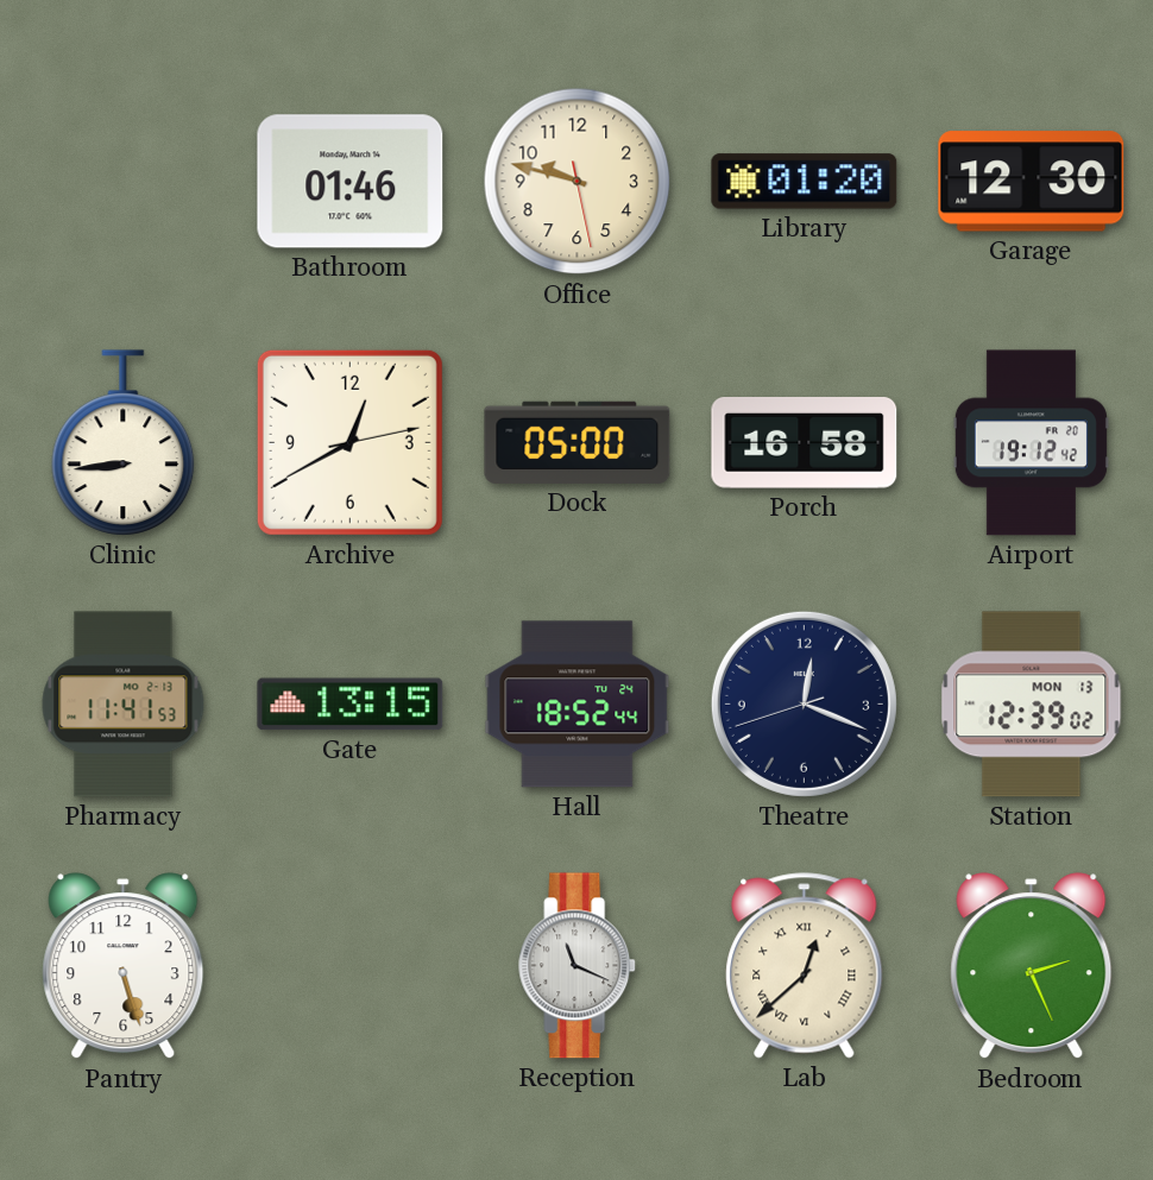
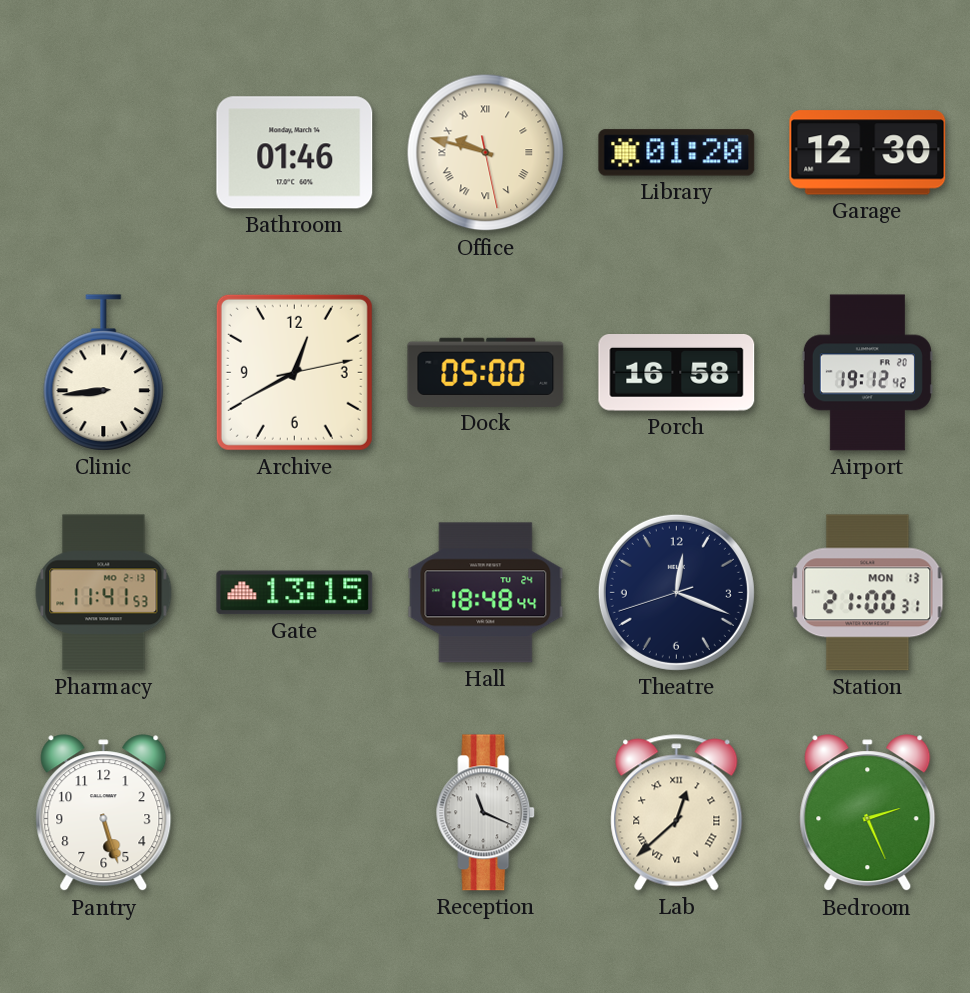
Office numerals: Arabic -> Roman
Hall: 18:52 -> 18:48
Station: 12:39 -> 21:00
